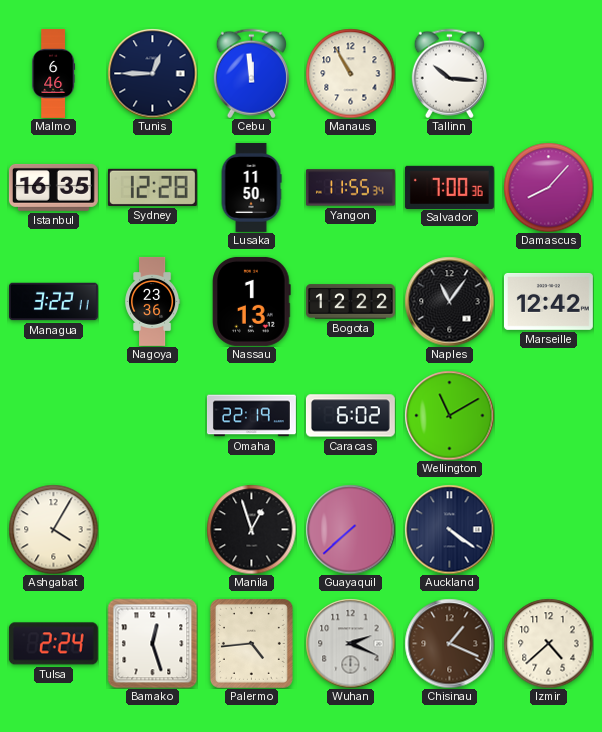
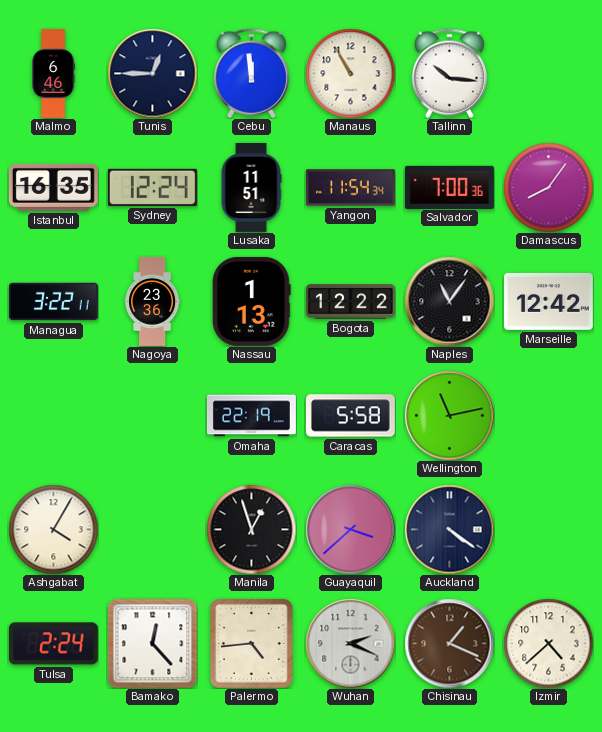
Sydney: 12:28 -> 12:24
Lusaka: 11:50 -> 11:51
Yangon: 11:55 -> 11:54
Damascus: 8:07 -> 8:06
Caracas: 6:02 -> 5:58
Wellington: 11:10 -> 11:13
Guayaquil: 7:38 -> 3:38
Bamako: 12:27 -> 12:23
